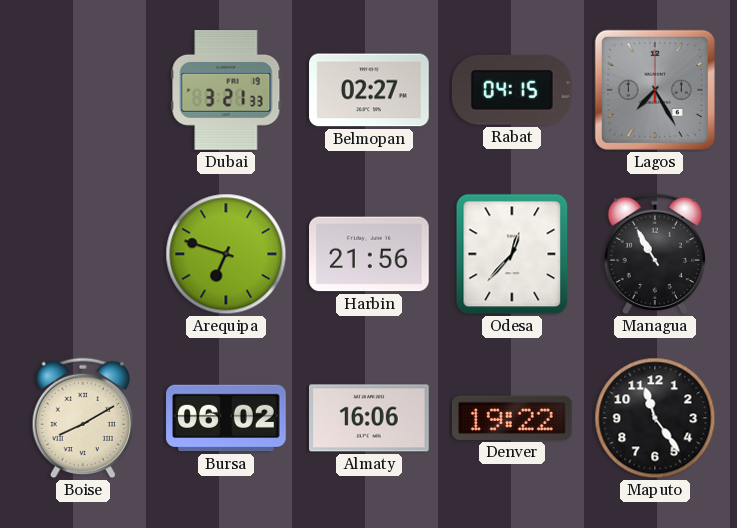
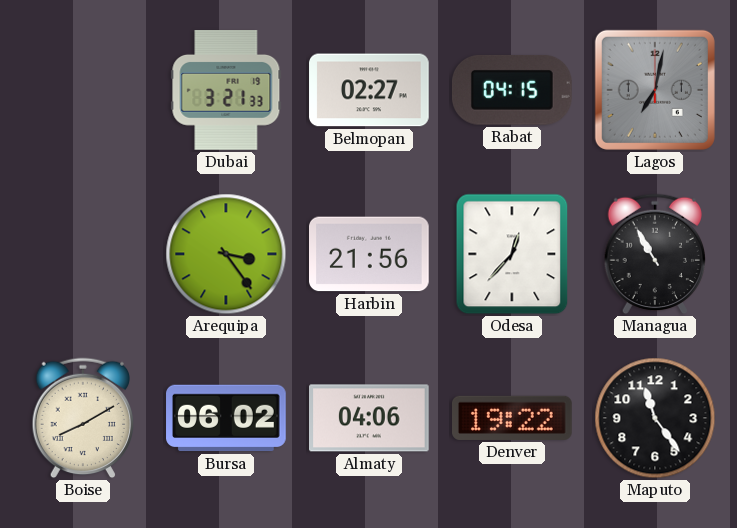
Lagos: 7:25 -> 7:02
Arequipa: 6:48 -> 3:24
Almaty: 16:06 -> 04:06
